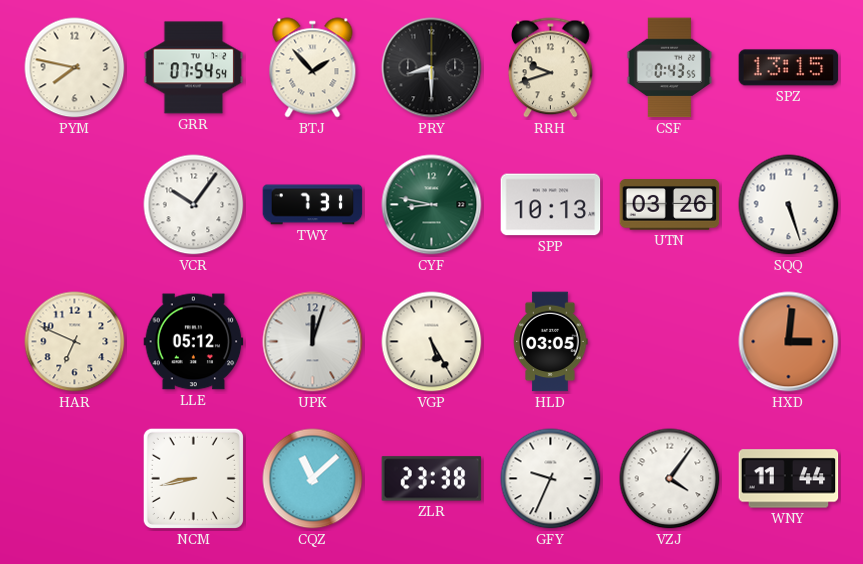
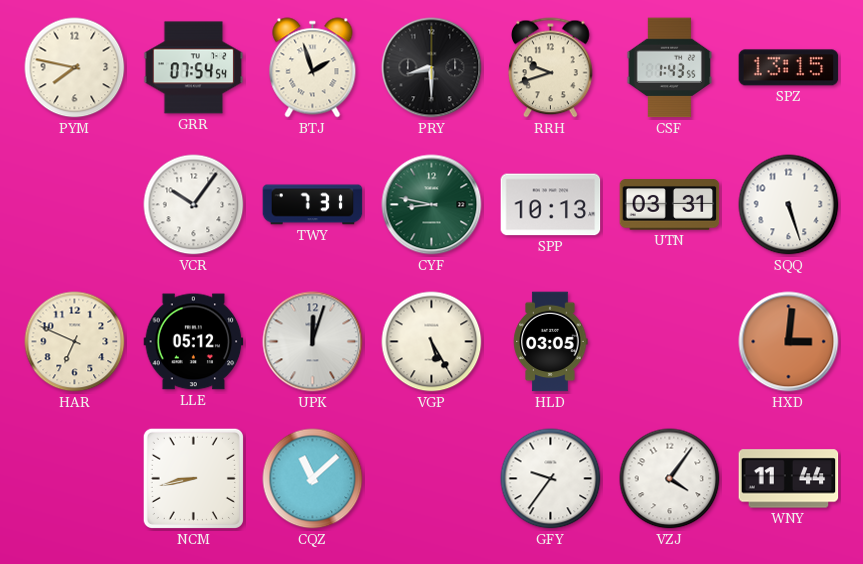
BTJ: 1:53 -> 1:57
CSF: 0:43 -> 1:43
UTN: 03:26 -> 03:31
ZLR: 23:38 -> none
GFY: 9:34 -> 9:36
